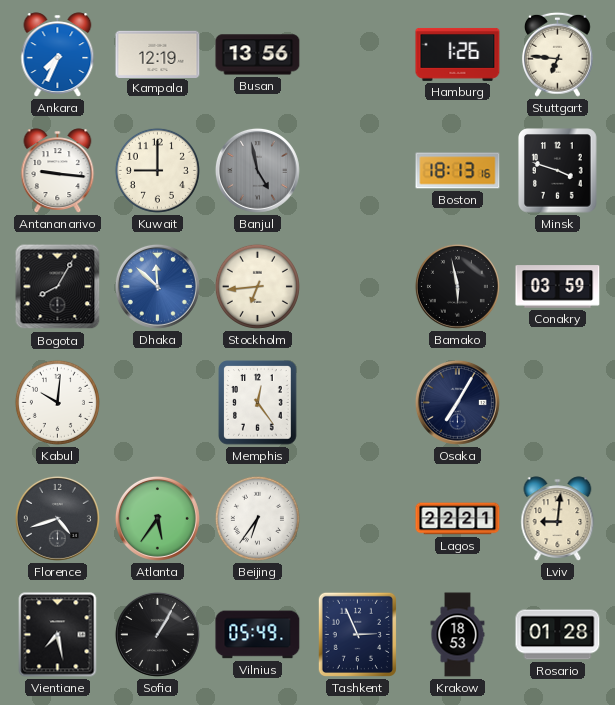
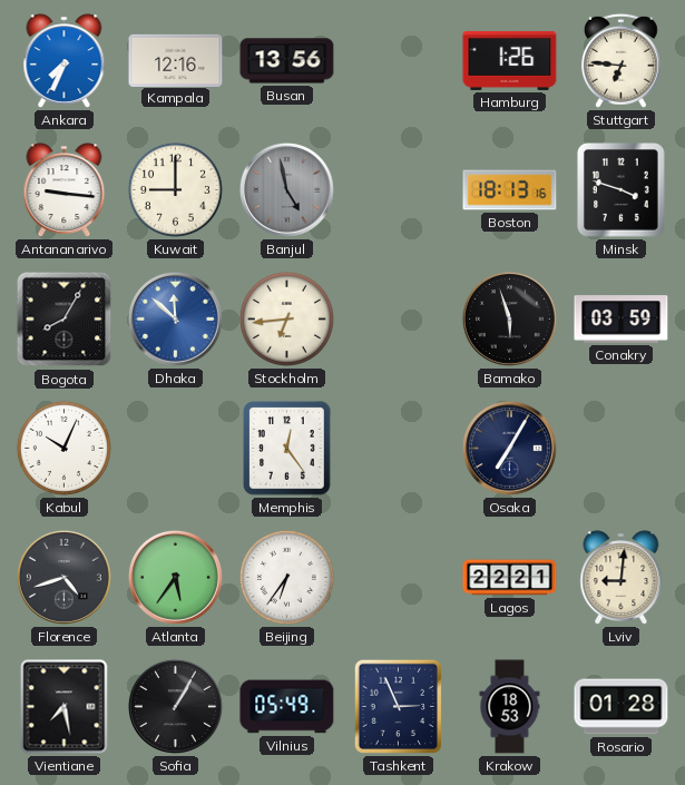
Kampala: 12:19 -> 12:16
Bamako: 5:58 -> 5:57
Kabul: 10:01 -> 10:04
